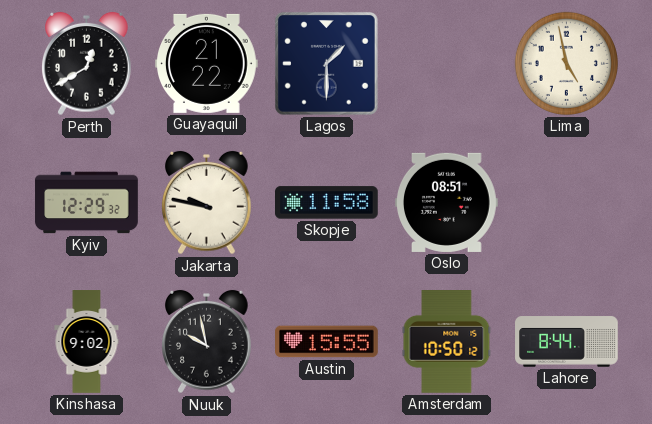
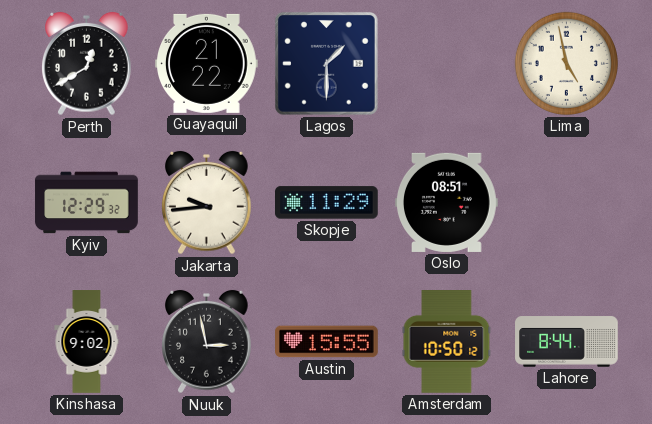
Jakarta: 9:47 -> 9:44
Skopje: 11:58 -> 11:29
Nuuk: 9:58 -> 2:58
